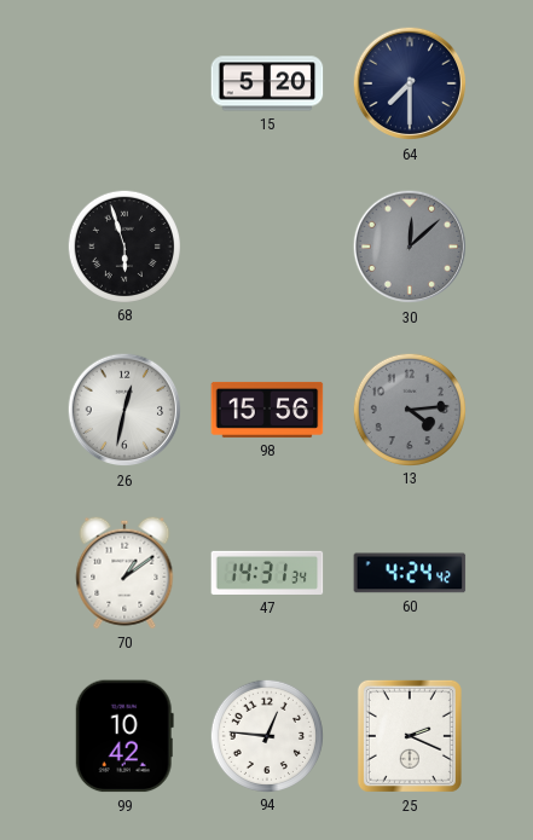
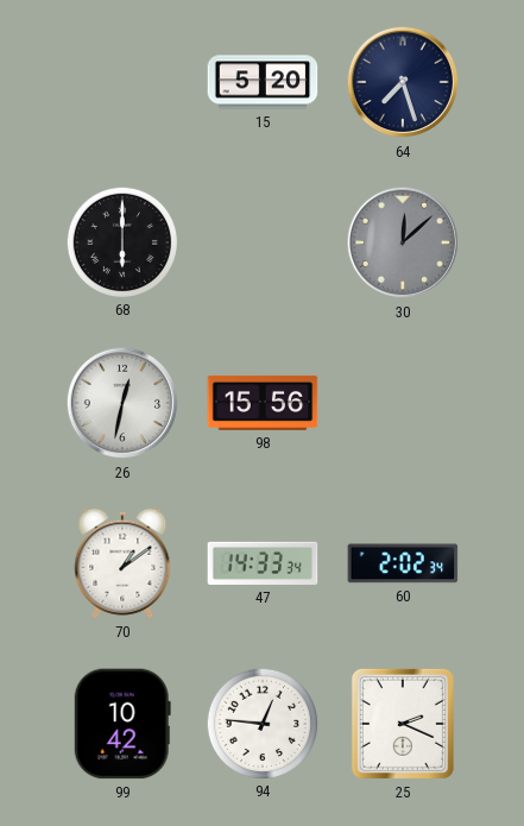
64: 7:30 -> 7:27
68: 5:57 -> 6:00
13: 4:14 -> none
47: 14:31 -> 14:33
60: 4:24 -> 2:02
